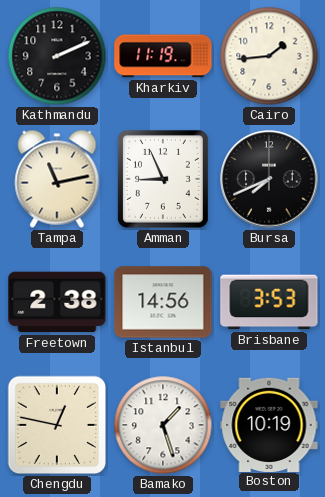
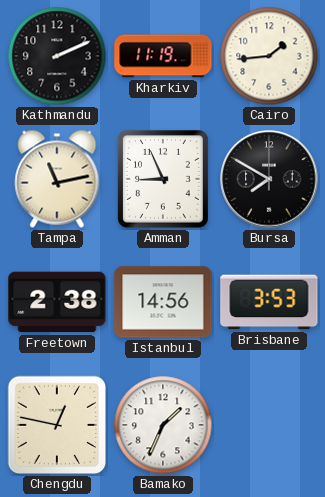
Bursa: 7:41 -> 7:50
Bamako: 1:27 -> 1:34
Boston: 10:19 -> none
